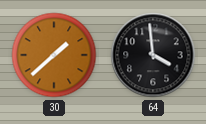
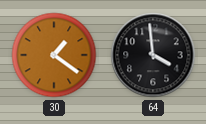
30: 1:38 -> 1:21
